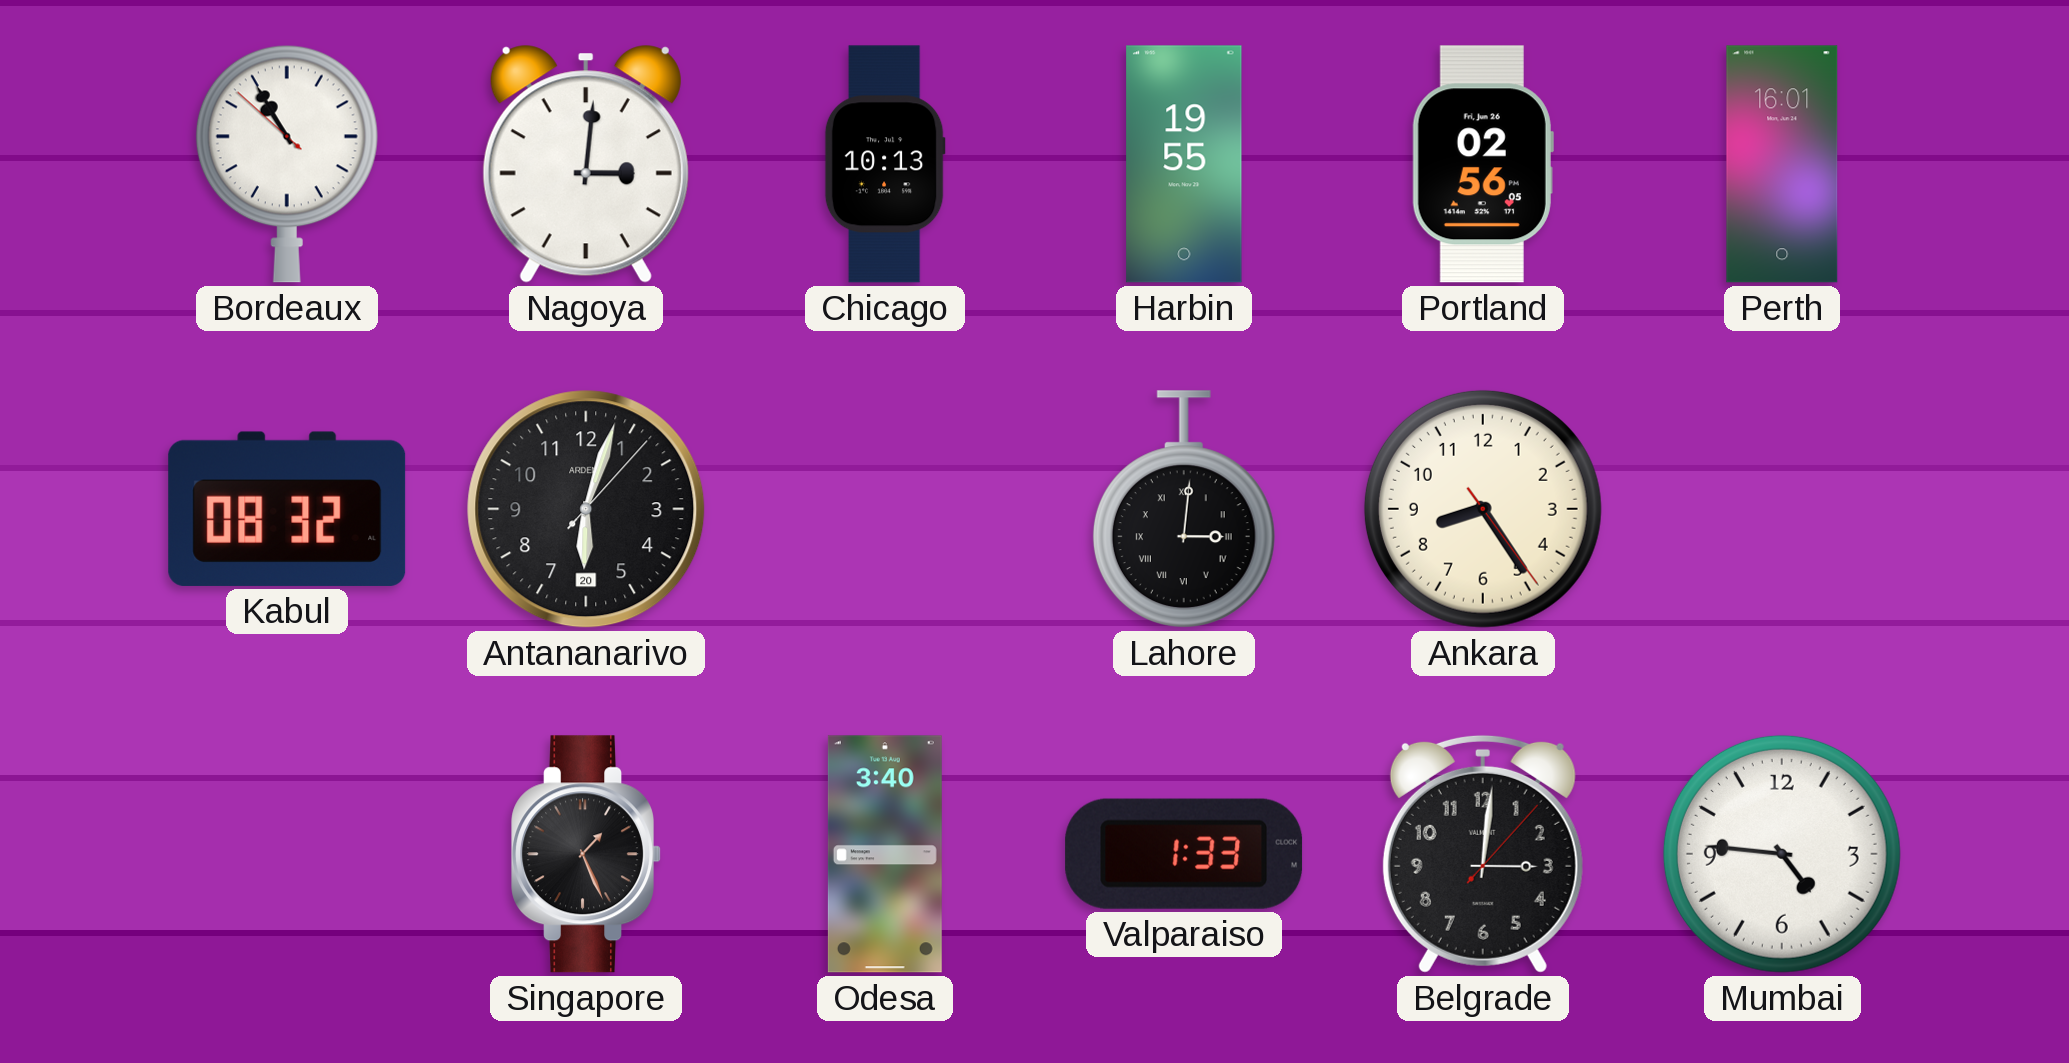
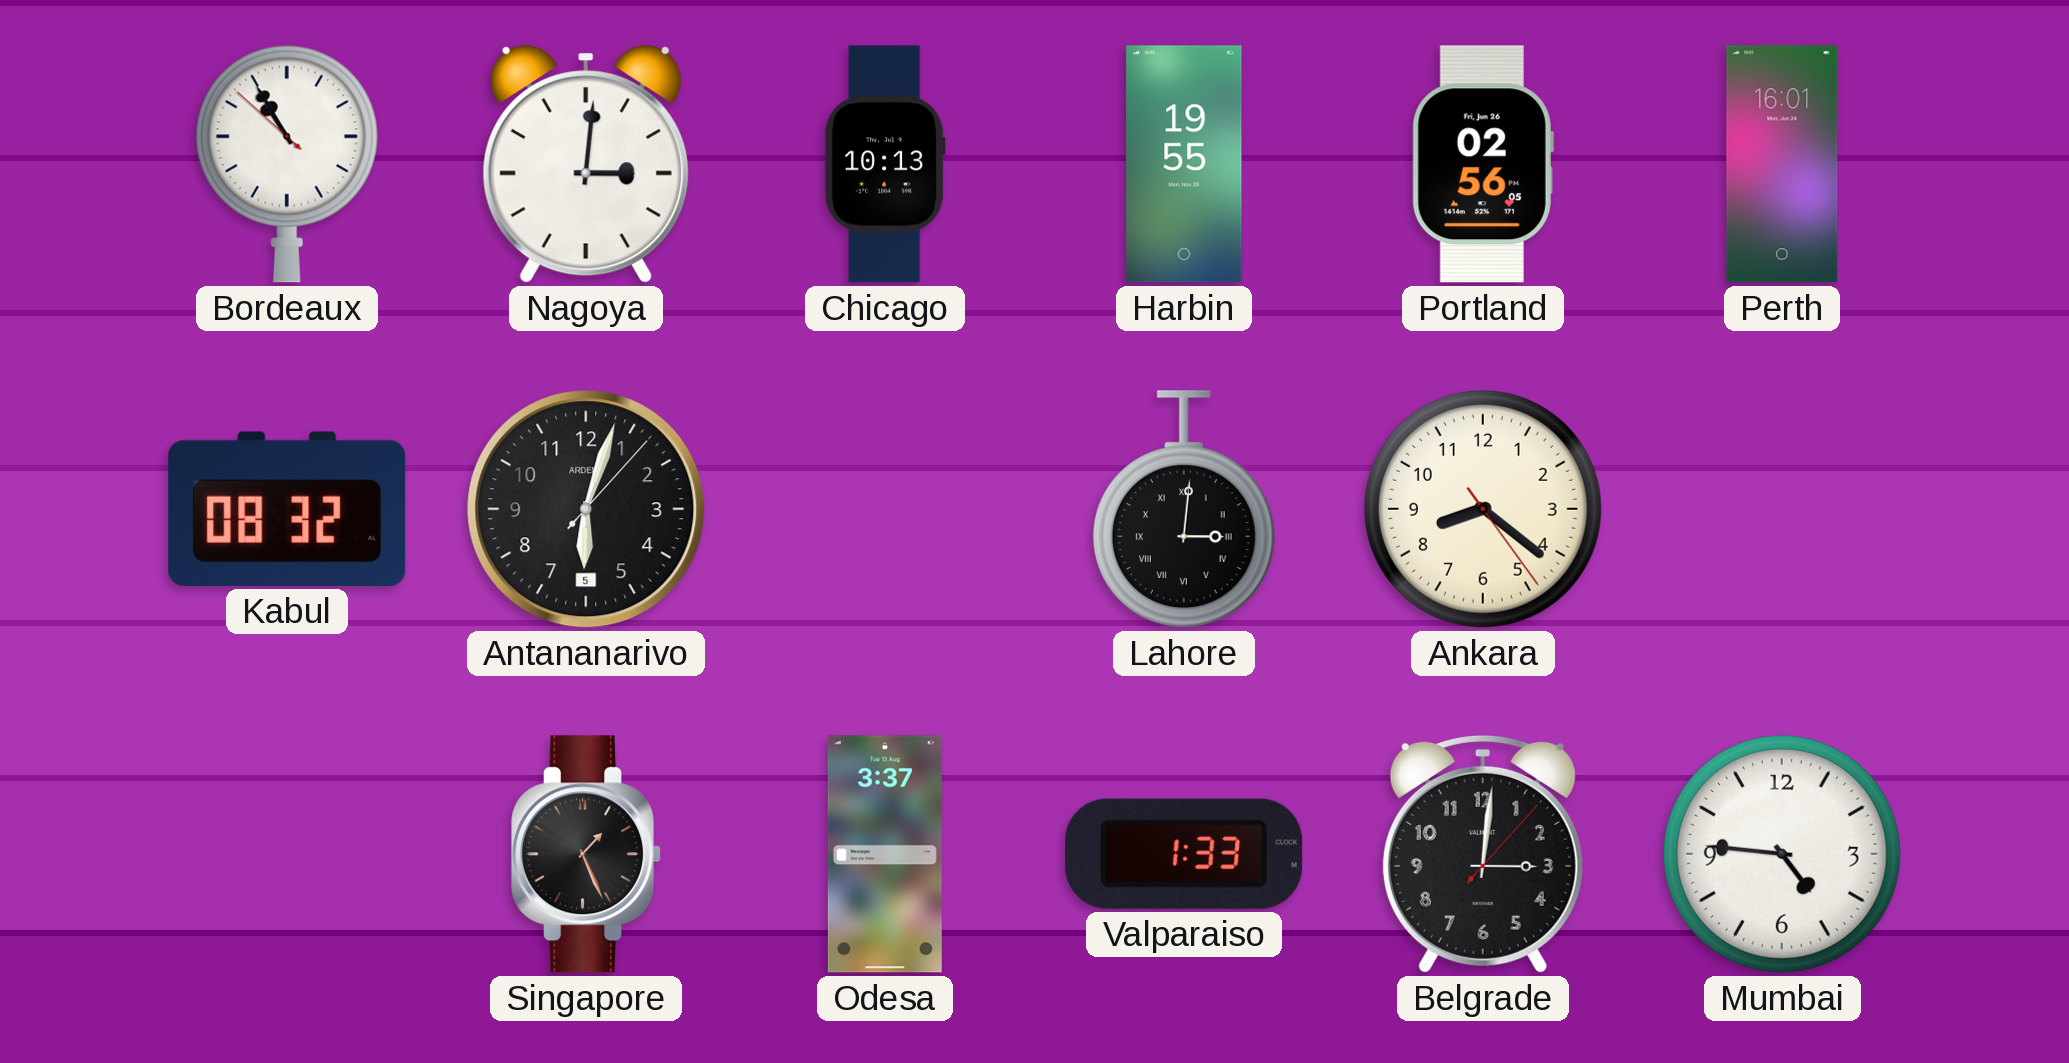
Antananarivo date: 20 -> 5
Ankara: 8:24 -> 8:21
Odesa: 3:40 -> 3:37
